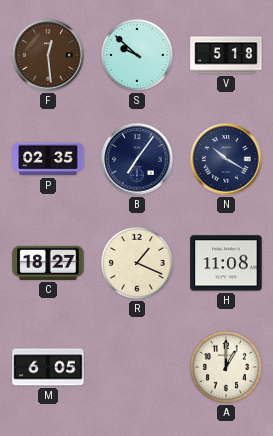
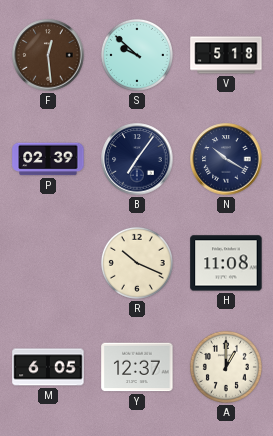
P: 02:35 -> 02:39
C: 18:27 -> none
R: 1:19 -> 10:19
Y: none -> 12:37
